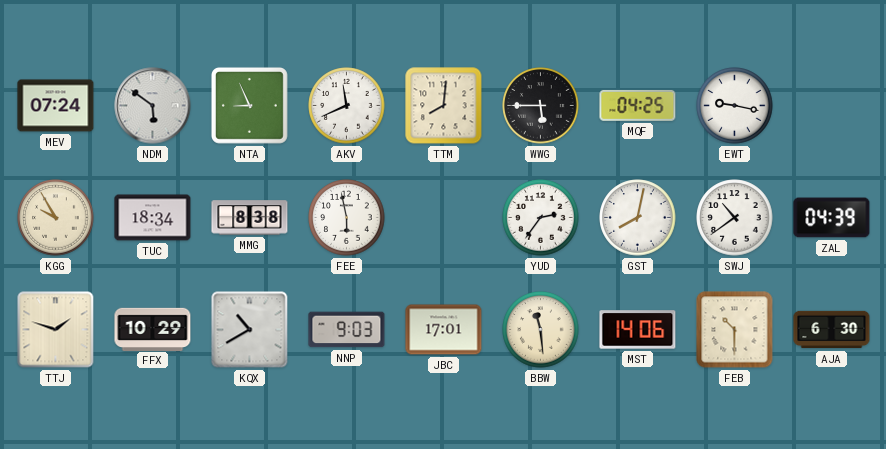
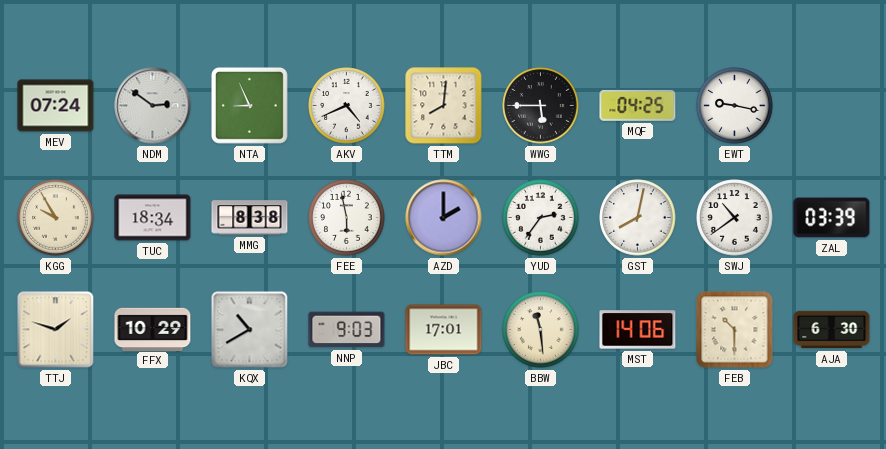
NDM: 5:51 -> 2:51
AKV: 11:41 -> 4:41
AZD: none -> 2:00
ZAL: 04:39 -> 03:39
